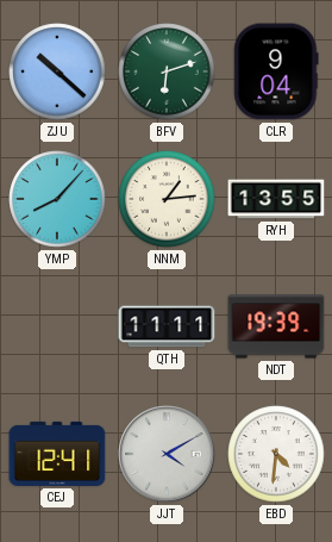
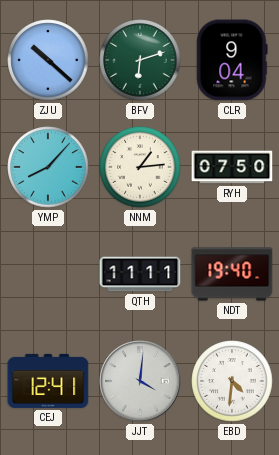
RYH: 13:55 -> 07:50
NDT: 19:39 -> 19:40
JJT: 4:10 -> 4:01
